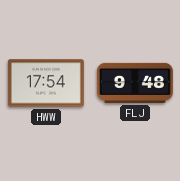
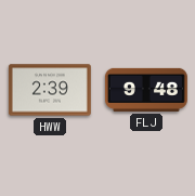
HWW: 17:54 -> 2:39
